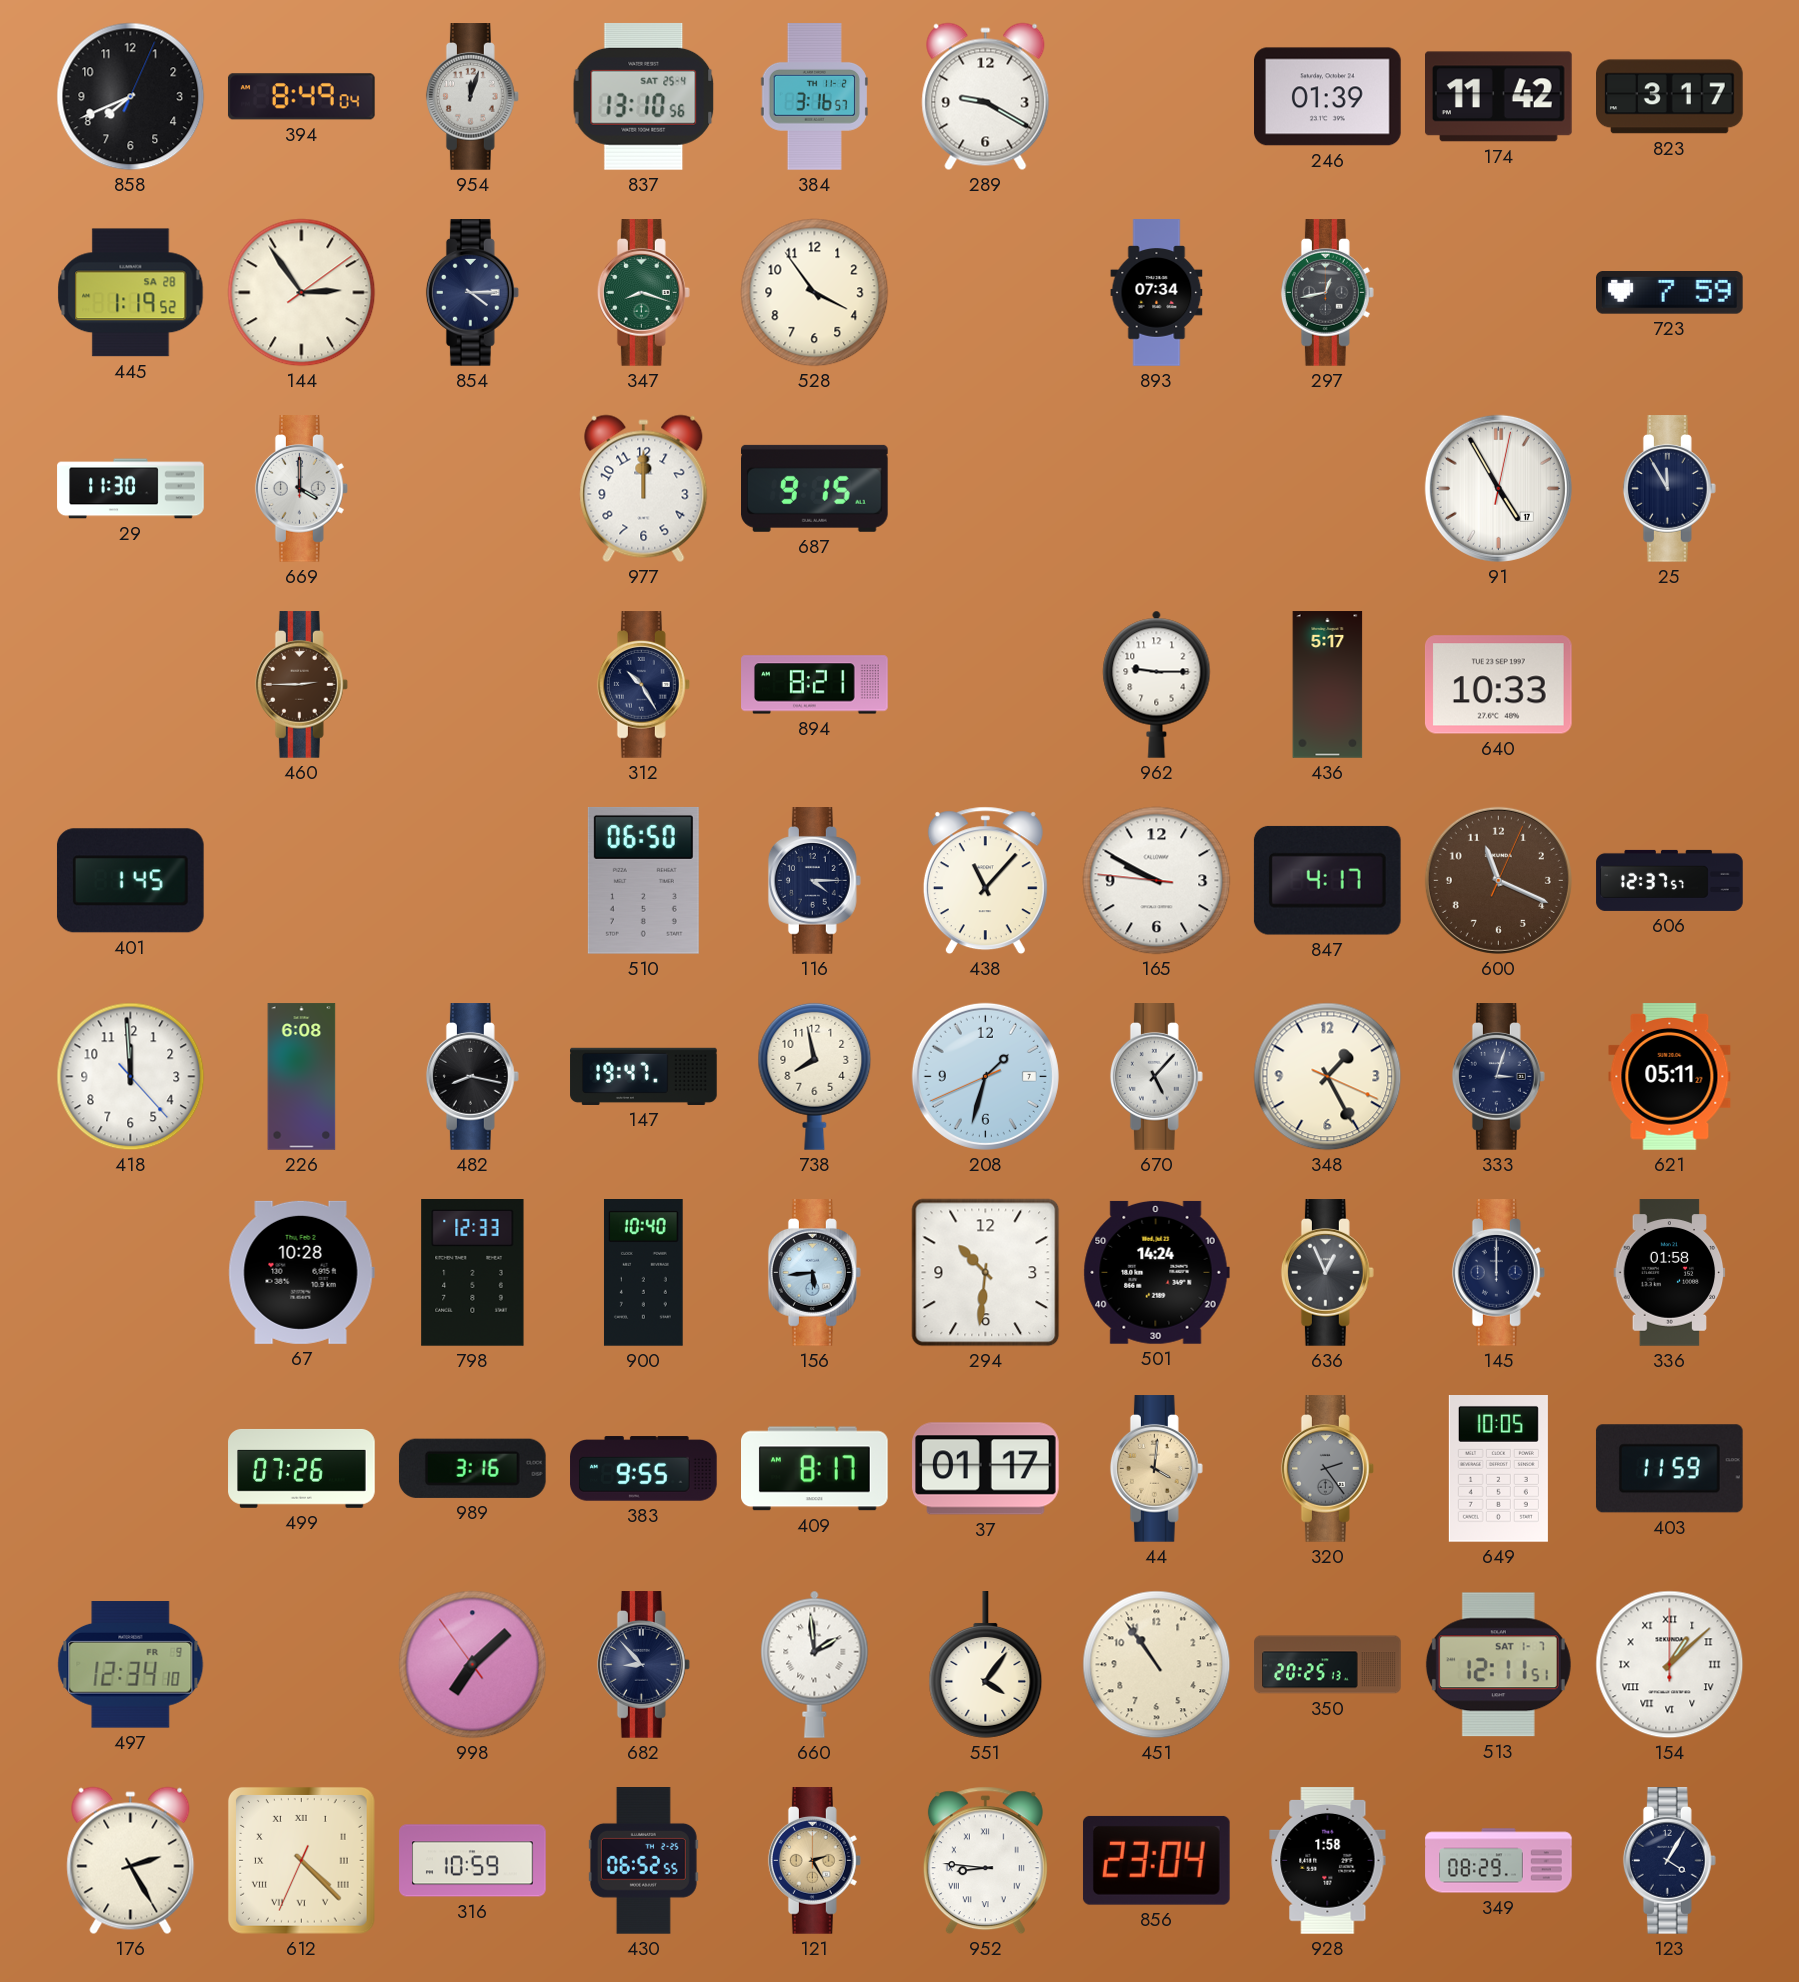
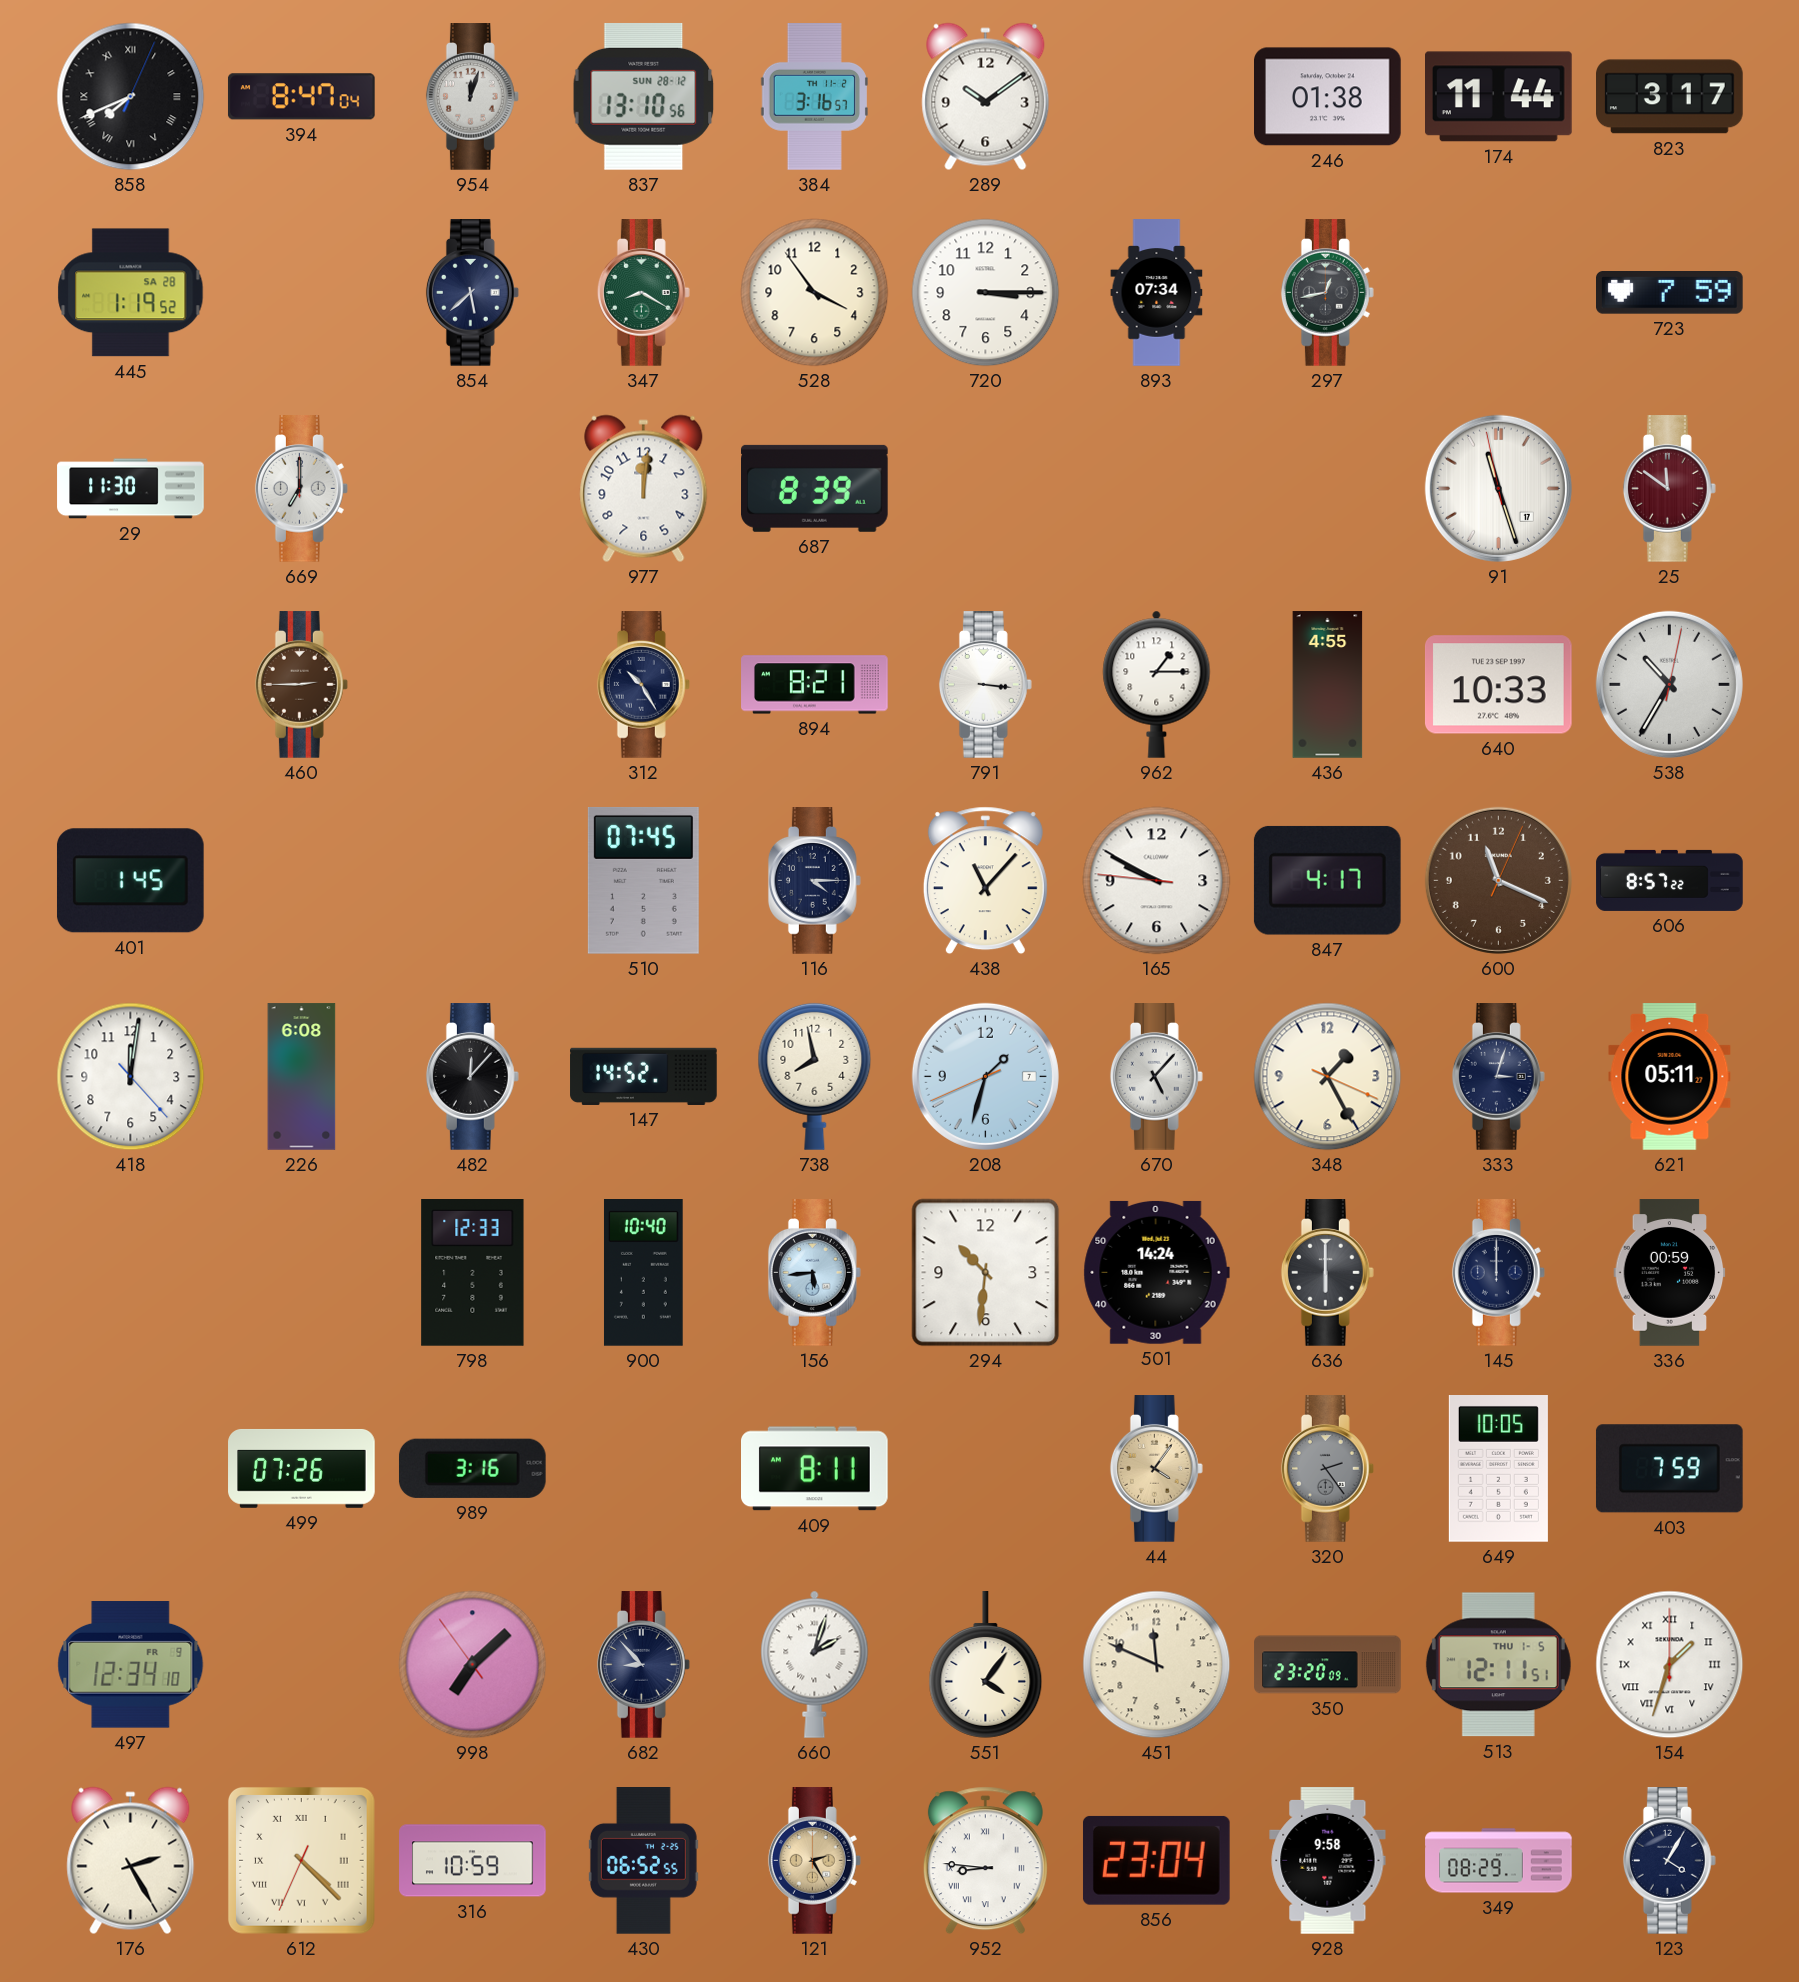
858 numerals: Arabic -> Roman
394: 8:49 -> 8:47
837 date: SAT 25-4 -> SUN 28-12
289: 9:20 -> 10:09
246: 01:39 -> 01:38
174: 11:42 -> 11:44
144: 2:54 -> none
854: 4:15 -> 5:38
347: 8:18 -> 8:20
720: none -> 3:15
669: 4:00 -> 7:00
977: 12:00 -> 12:01
687: 9:15 -> 8:39
91: 4:55 -> 11:26
25: 11:55 -> 11:51
25 dial: navy -> burgundy
791: none -> 3:16
962: 9:15 -> 1:15
436: 5:17 -> 4:55
538: none -> 10:35
510: 06:50 -> 07:45
606: 12:37 -> 8:57
418: 11:59 -> 12:01
482: 8:17 -> 12:07
147: 19:47 -> 14:52
67: 10:28 -> none
636: 12:56 -> 6:00
336: 01:58 -> 00:59
383: 9:55 -> none
409: 8:17 -> 8:11
37: 01:17 -> none
44: 4:01 -> 4:06
403: 11:59 -> 7:59
660: 1:59 -> 2:03
451: 10:54 -> 11:49
350: 20:25 -> 23:20
513 date: SAT 1-7 -> THU 1-5
154: 1:08 -> 1:33
928: 1:58 -> 9:58
